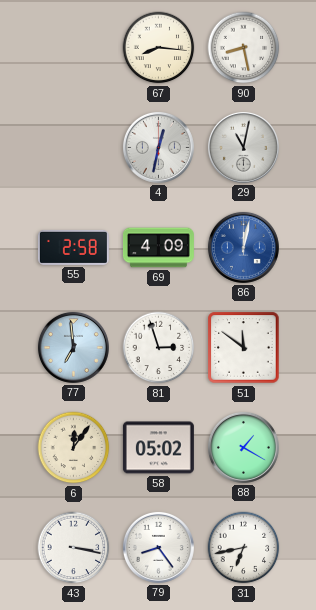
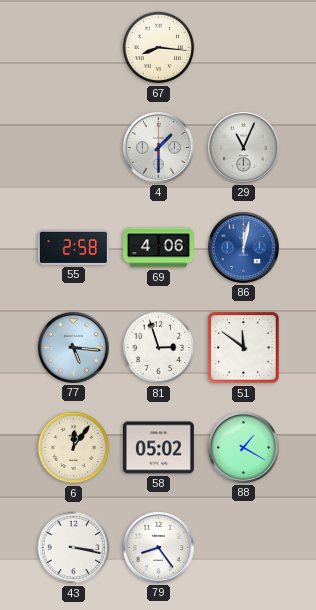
90: 8:28 -> none
4: 12:32 -> 1:30
29: 11:02 -> 11:04
69: 4:09 -> 4:06
77: 6:59 -> 5:16
31: 6:43 -> none
